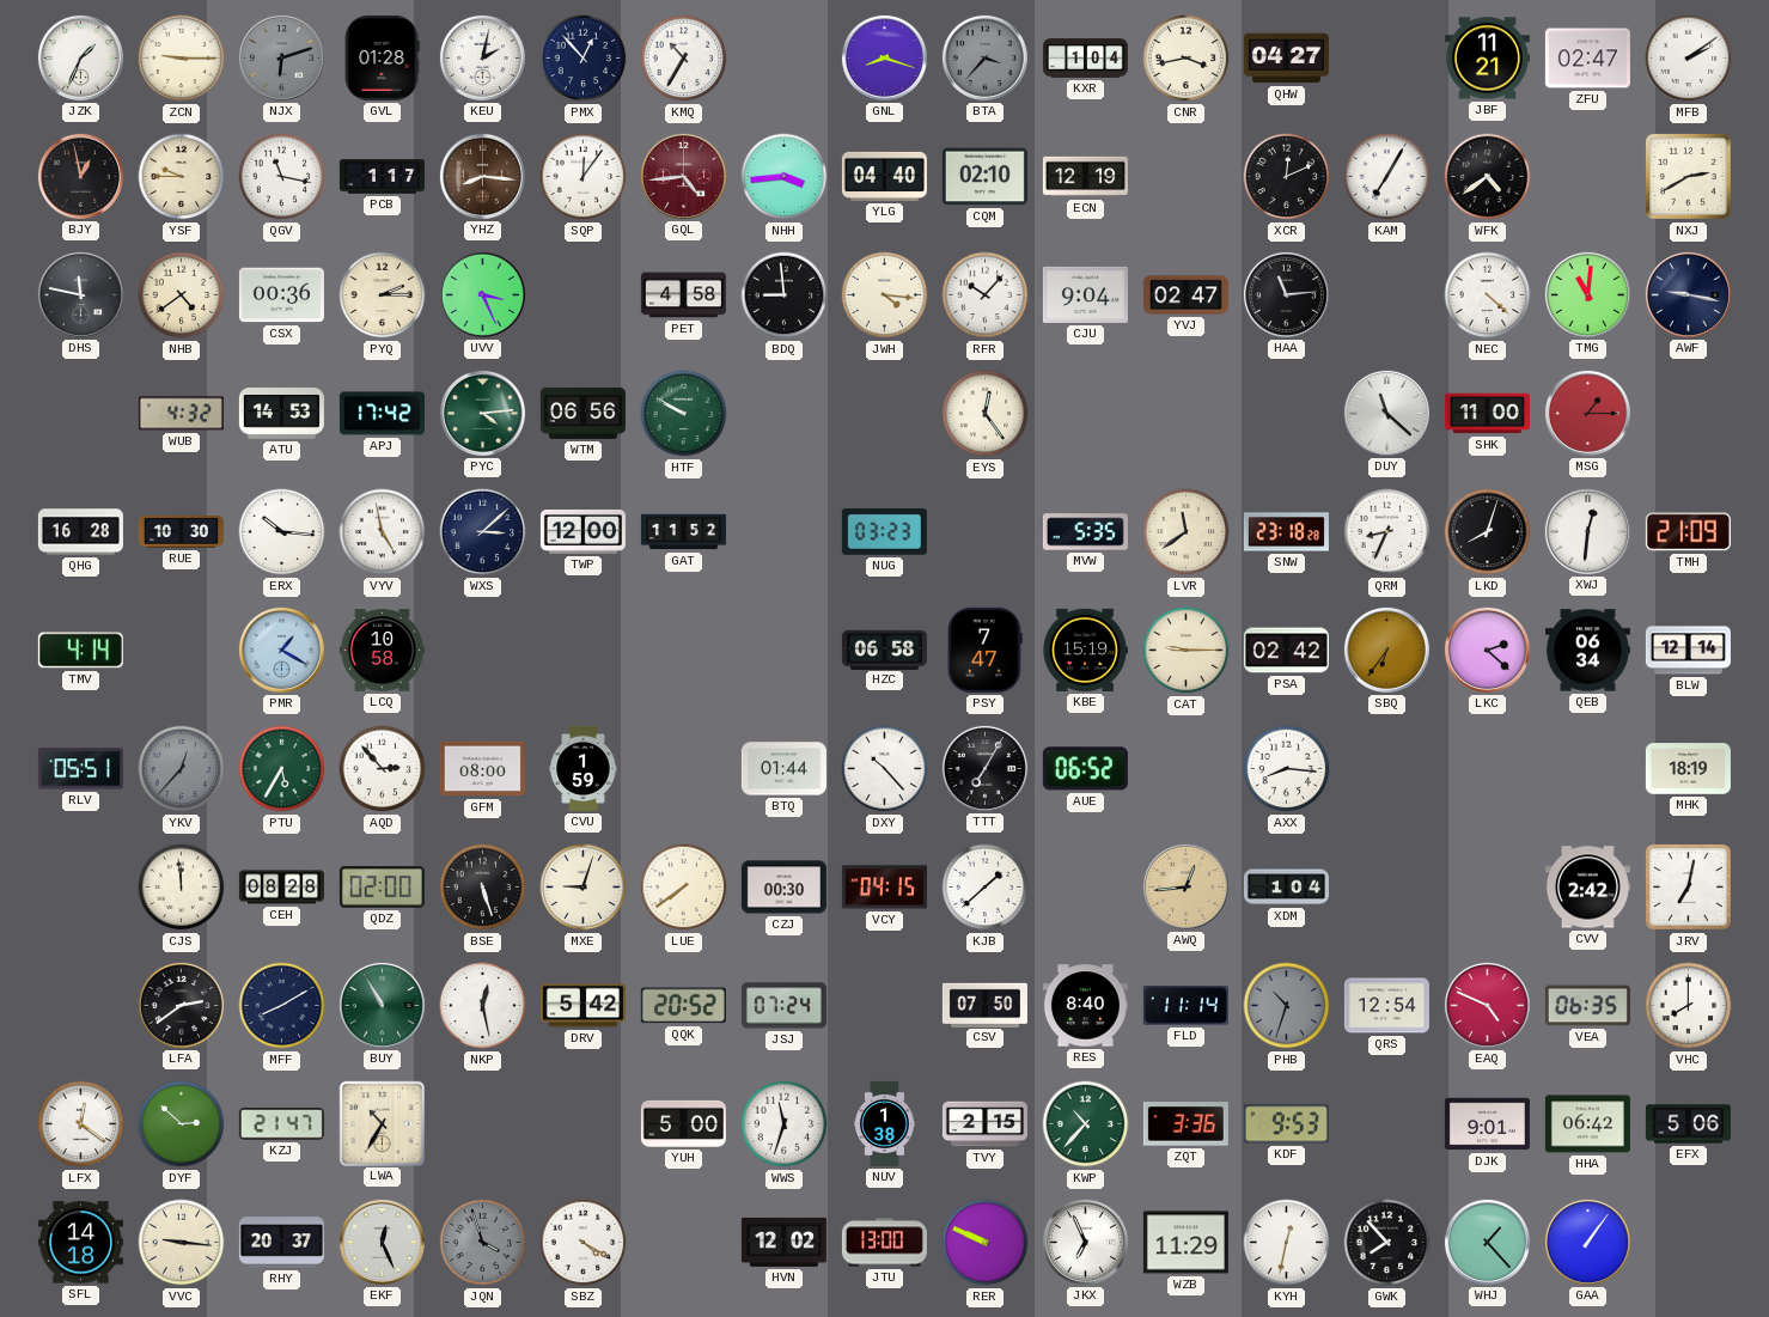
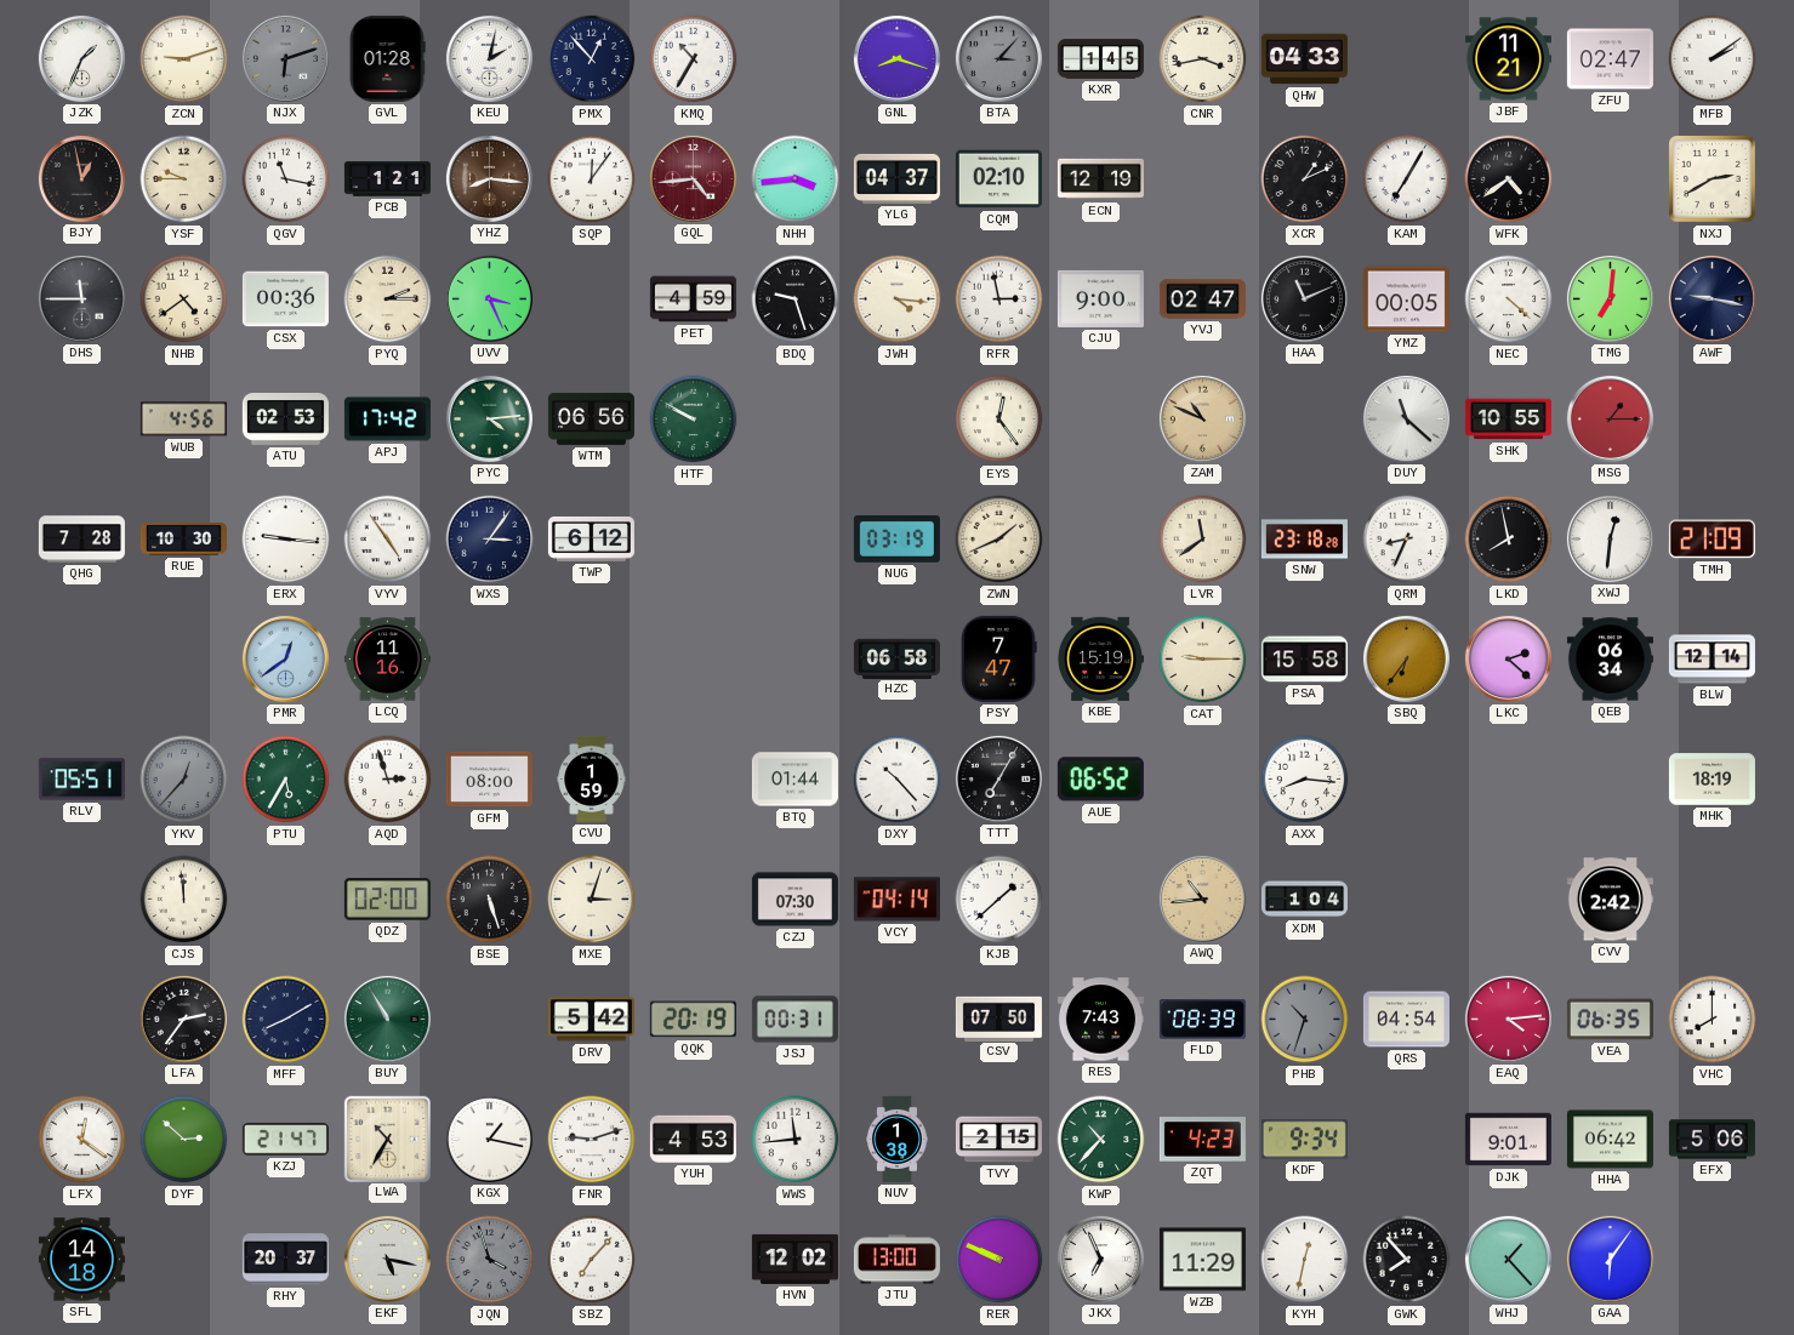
ZCN: 9:15 -> 9:12
BTA: 3:37 -> 3:07
KXR: 1:04 -> 1:45
QHW: 04:27 -> 04:33
PCB: 1:17 -> 1:21
YLG: 04:40 -> 04:37
XCR: 12:11 -> 1:11
DHS: 11:47 -> 11:45
PET: 4:58 -> 4:59
BDQ: 8:59 -> 9:27
RFR: 10:07 -> 2:58
CJU: 9:04 -> 9:00
HAA: 11:14 -> 11:11
YMZ: none -> 00:05
TMG: 11:01 -> 7:01
WUB: 4:32 -> 4:56
ATU: 14:53 -> 02:53
ZAM: none -> 10:49
SHK: 11:00 -> 10:55
QHG: 16:28 -> 7:28
ERX: 10:16 -> 9:16
VYV: 4:58 -> 4:54
WXS: 3:08 -> 3:06
TWP: 12:00 -> 6:12
GAT: 11:52 -> none
NUG: 03:23 -> 03:19
ZWN: none -> 1:41
MVW: 5:35 -> none
LKD: 8:03 -> 7:58
TMV: 4:14 -> none
PMR: 1:20 -> 12:39
LCQ: 10:58 -> 11:16
PSA: 02:42 -> 15:58
AQD: 2:53 -> 2:57
CEH: 08:28 -> none
MXE: 9:03 -> 3:03
LUE: 7:39 -> none
CZJ: 00:30 -> 07:30
VCY: 04:15 -> 04:14
AWQ: 12:44 -> 10:44
JRV: 7:02 -> none
LFA: 2:39 -> 2:36
NKP: 12:28 -> none
QQK: 20:52 -> 20:19
JSJ: 07:24 -> 00:31
RES: 8:40 -> 7:43
FLD: 11:14 -> 08:39
QRS: 12:54 -> 04:54
EAQ: 4:49 -> 4:14
KGX: none -> 1:17
FNR: none -> 9:12
YUH: 5:00 -> 4:53
WWS: 11:33 -> 11:44
ZQT: 3:36 -> 4:23
KDF: 9:53 -> 9:34
VVC: 9:16 -> none
EKF: 12:26 -> 5:17
SBZ: 4:20 -> 7:07
GAA: 1:06 -> 6:06
